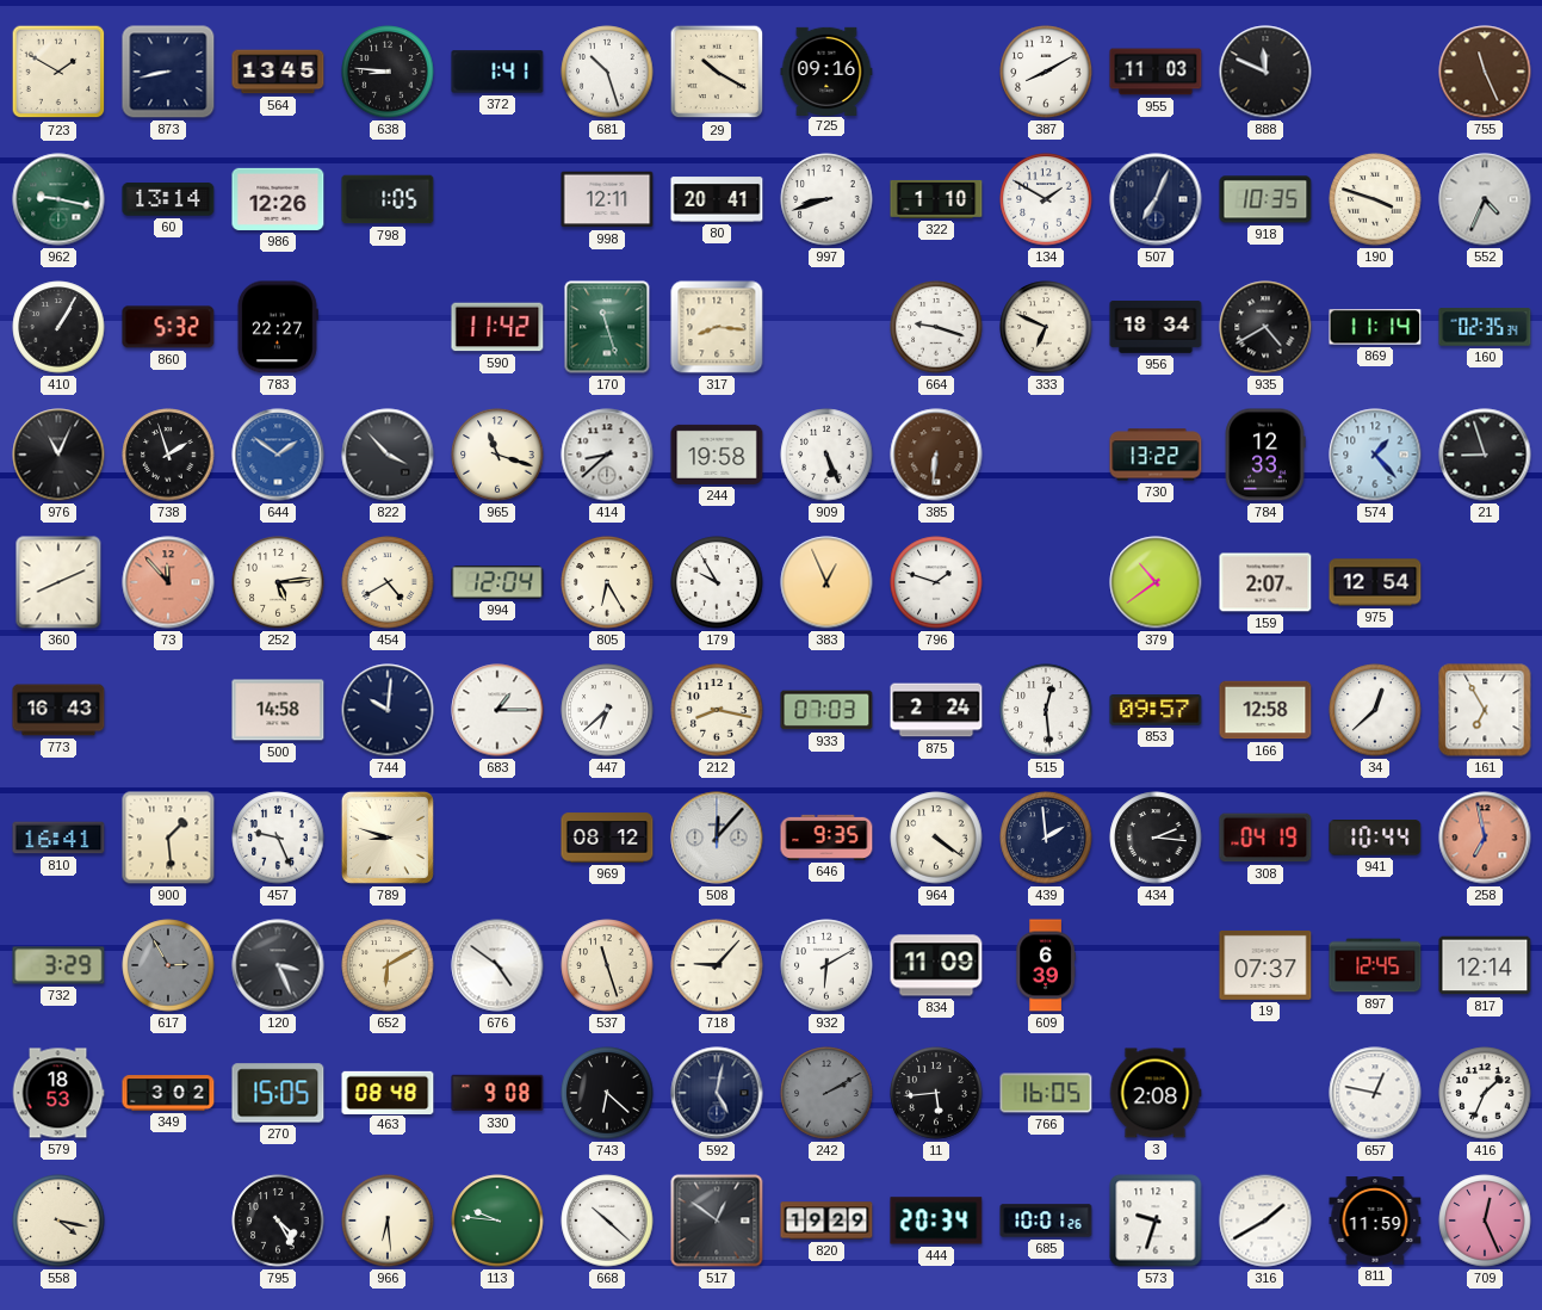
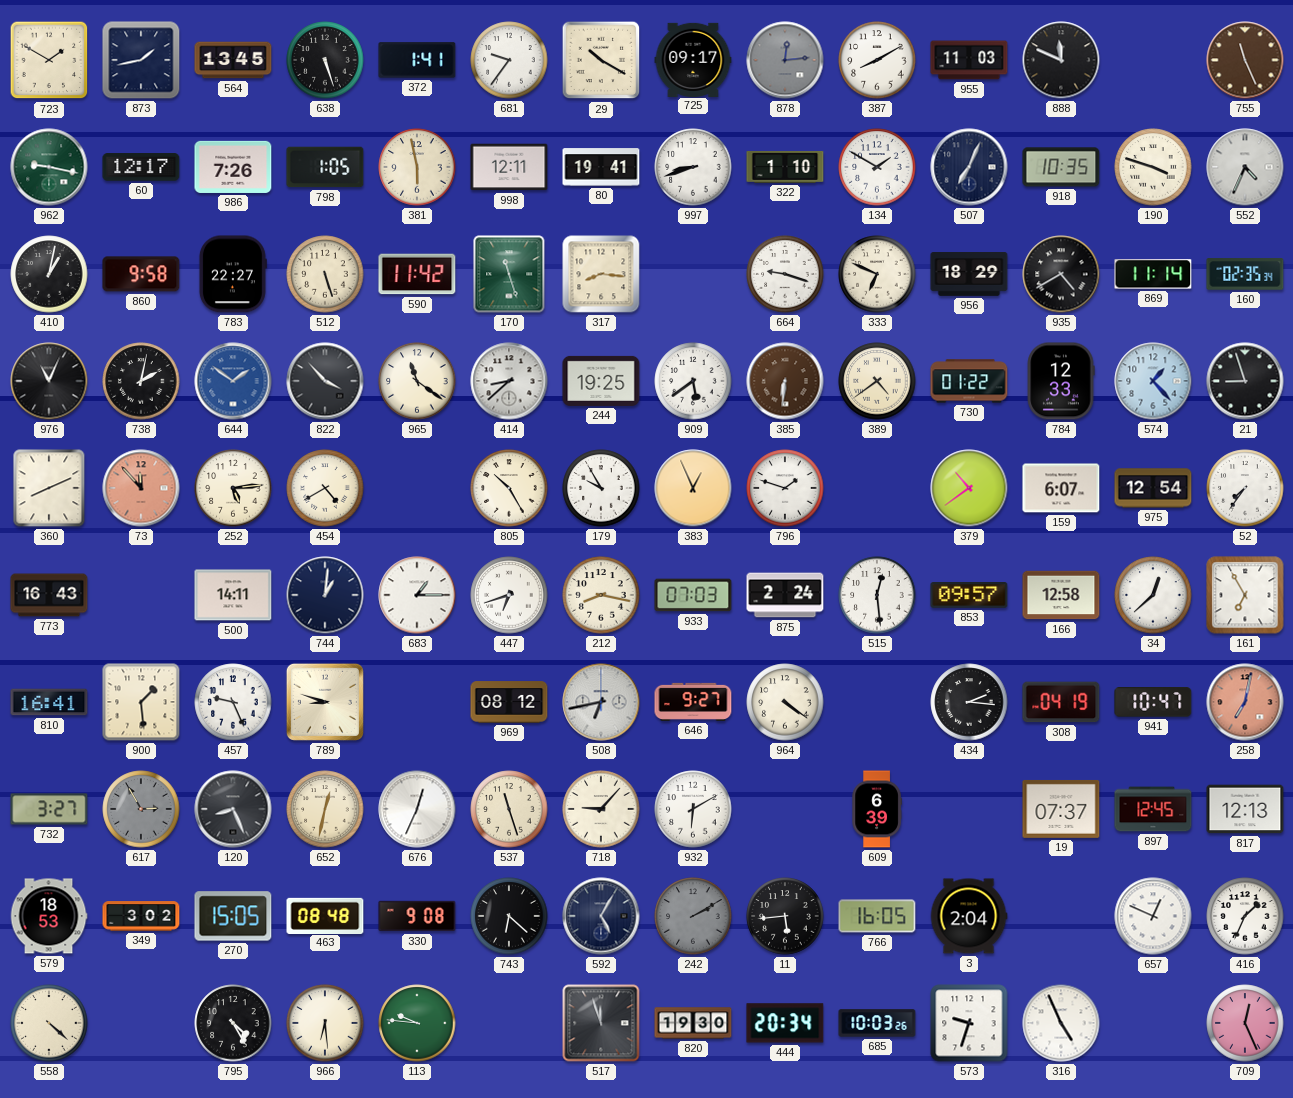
873: 8:43 -> 1:43
638: 8:46 -> 5:27
681: 10:27 -> 9:36
725: 09:16 -> 09:17
878: none -> 12:14
60: 13:14 -> 12:17
986: 12:26 -> 7:26
381: none -> 5:58
80: 20:41 -> 19:41
410: 1:05 -> 1:02
860: 5:32 -> 9:58
512: none -> 5:27
956: 18:34 -> 18:29
738: 1:57 -> 2:02
965: 11:18 -> 11:21
244: 19:58 -> 19:25
909: 5:26 -> 5:39
389: none -> 4:39
730: 13:22 -> 01:22
994: 12:04 -> none
805: 6:25 -> 10:25
159: 2:07 -> 6:07
52: none -> 7:36
500: 14:58 -> 14:11
744: 10:01 -> 1:01
447: 6:38 -> 6:42
508: 12:07 -> 6:43
646: 9:35 -> 9:27
439: 1:59 -> none
941: 10:44 -> 10:47
258: 6:58 -> 7:02
732: 3:29 -> 3:27
120: 3:26 -> 8:26
652: 6:10 -> 12:32
676: 4:51 -> 12:34
834: 11:09 -> none
817: 12:14 -> 12:13
592: 5:02 -> 5:05
3: 2:08 -> 2:04
657: 12:47 -> 12:49
558: 4:17 -> 4:22
668: 10:22 -> none
517: 12:51 -> 11:57
820: 19:29 -> 19:30
685: 10:01 -> 10:03
316: 1:40 -> 4:56
811: 11:59 -> none
